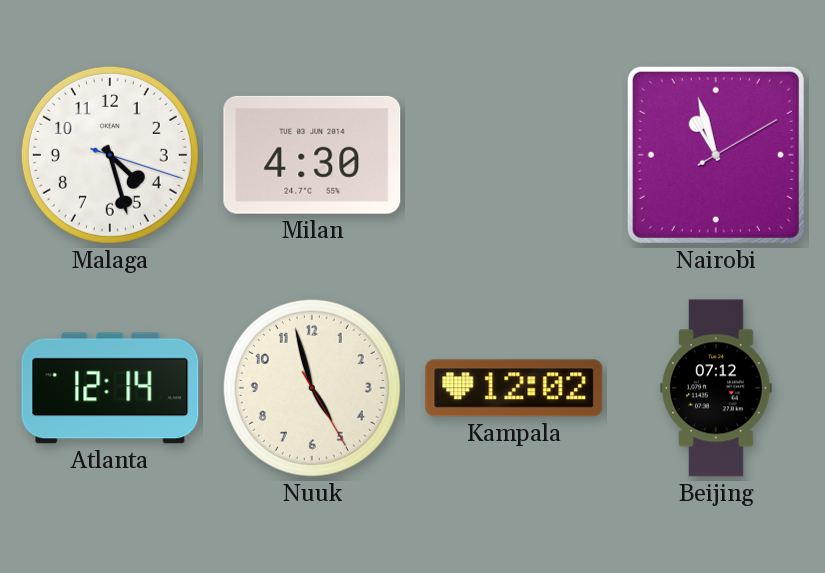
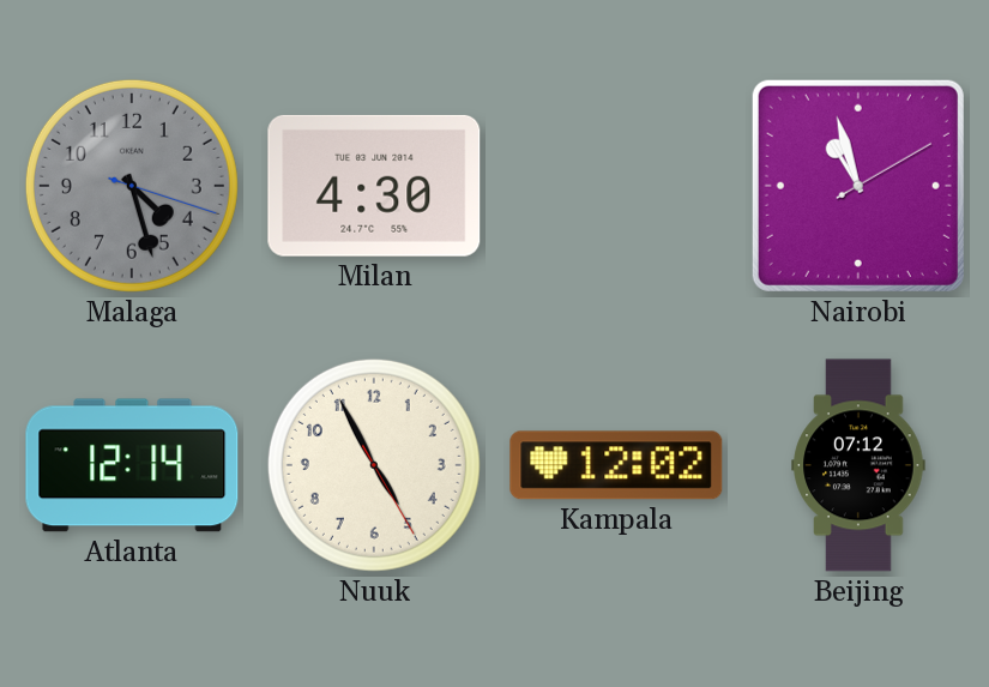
Malaga dial: white -> grey
Nuuk: 4:57 -> 4:55
